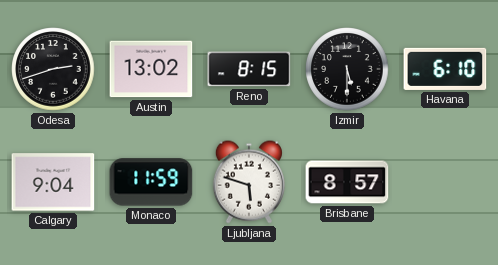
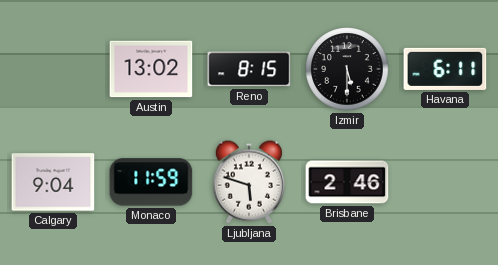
Odesa: 2:42 -> none
Havana: 6:10 -> 6:11
Brisbane: 8:57 -> 2:46
